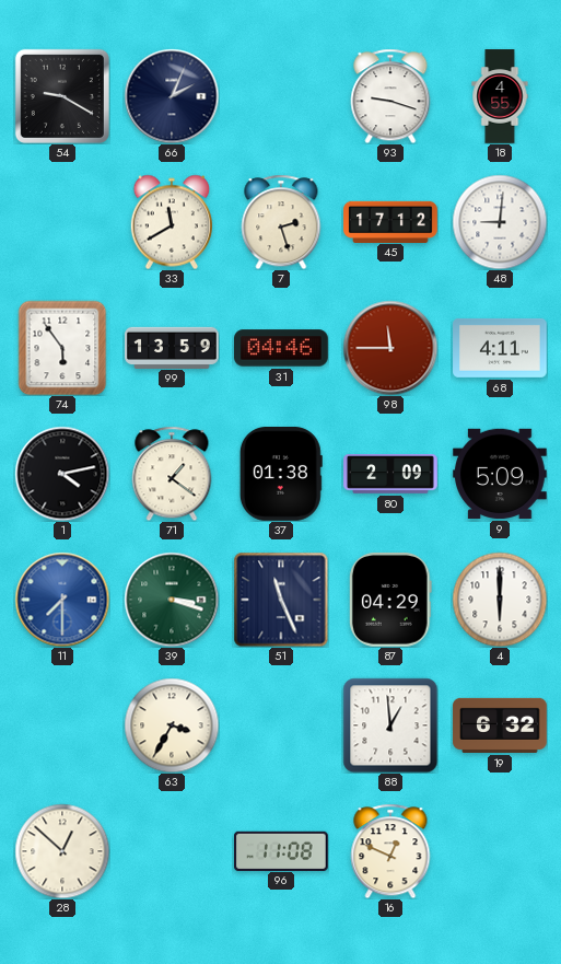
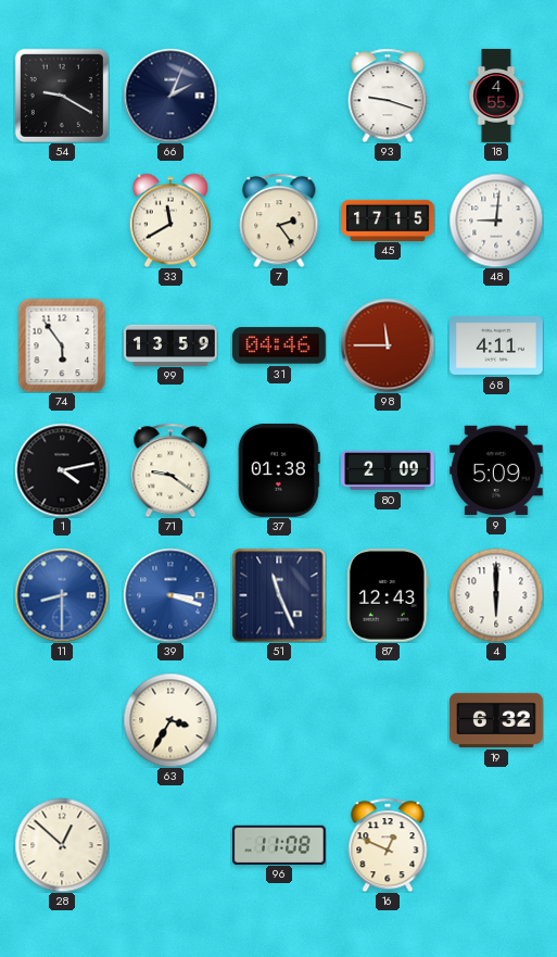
7: 2:27 -> 2:24
45: 17:12 -> 17:15
71: 1:21 -> 9:21
11: 7:30 -> 8:30
39 dial: green -> blue
87: 04:29 -> 12:43
88: 12:59 -> none
